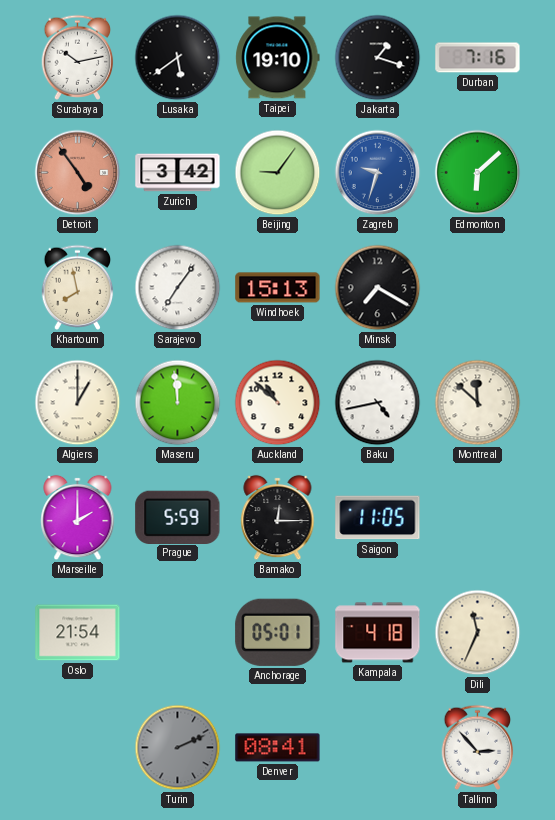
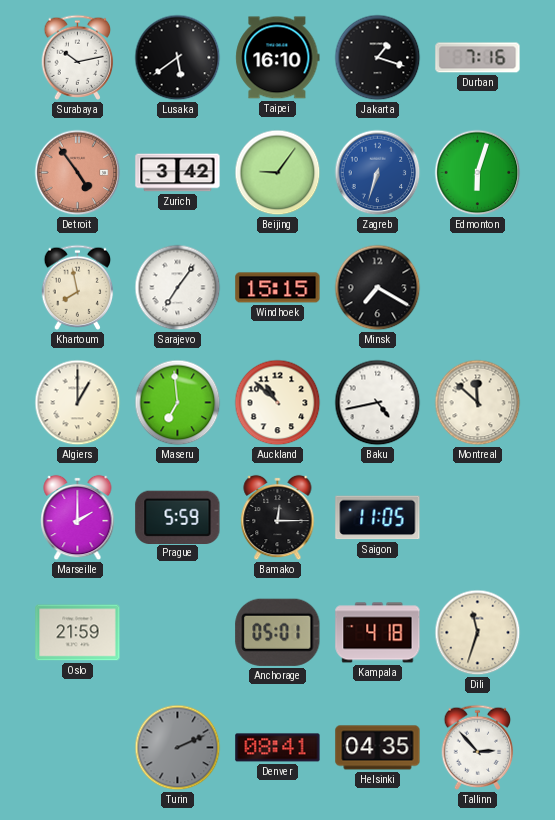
Taipei: 19:10 -> 16:10
Zagreb: 9:33 -> 6:33
Edmonton: 6:08 -> 6:03
Windhoek: 15:13 -> 15:15
Maseru: 11:59 -> 6:59
Oslo: 21:54 -> 21:59
Dili: 11:34 -> 11:33
Helsinki: none -> 04:35
